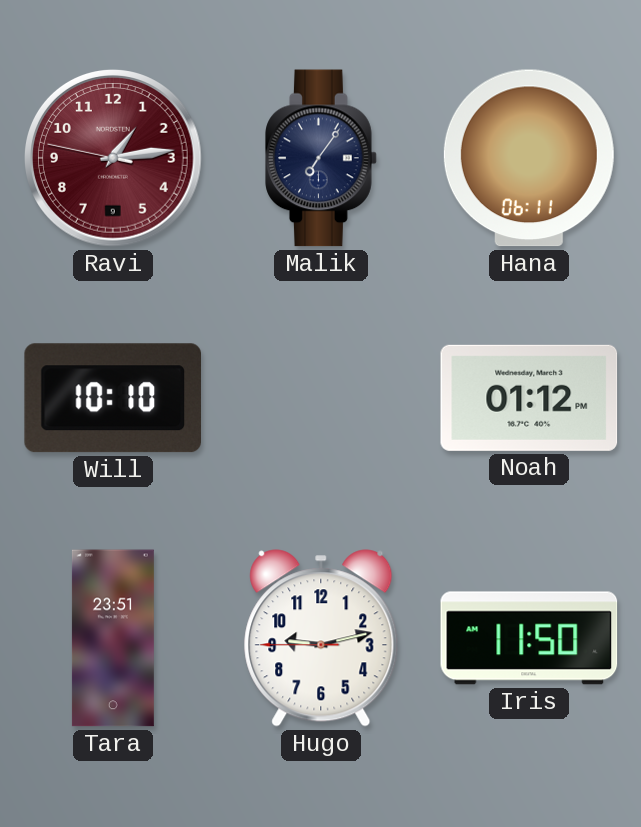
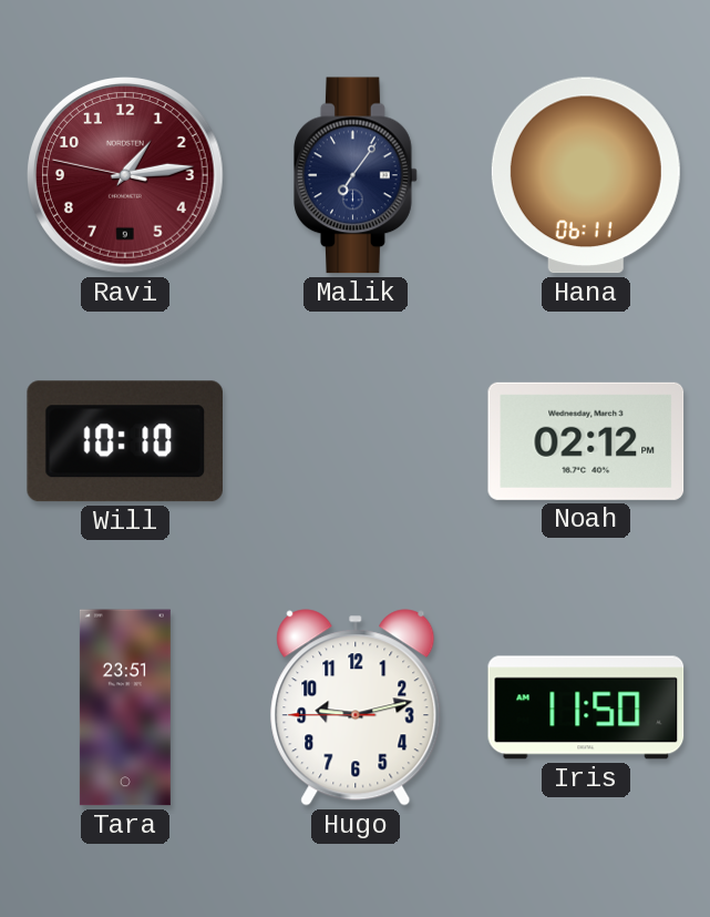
Noah: 01:12 -> 02:12
